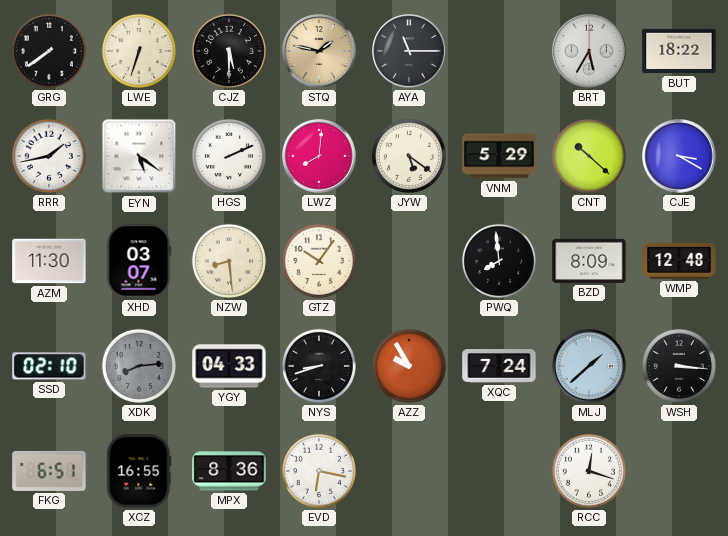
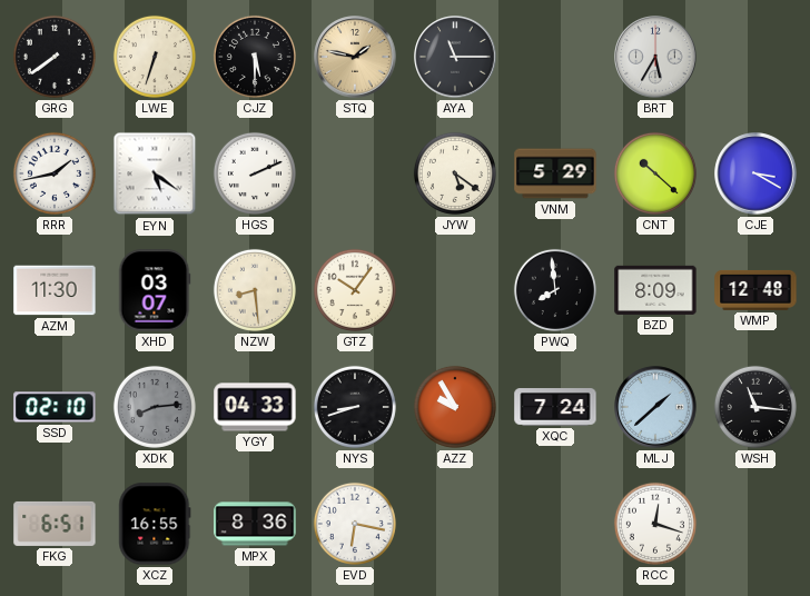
BUT: 18:22 -> none
LWZ: 8:01 -> none
WSH: 3:16 -> 11:16
